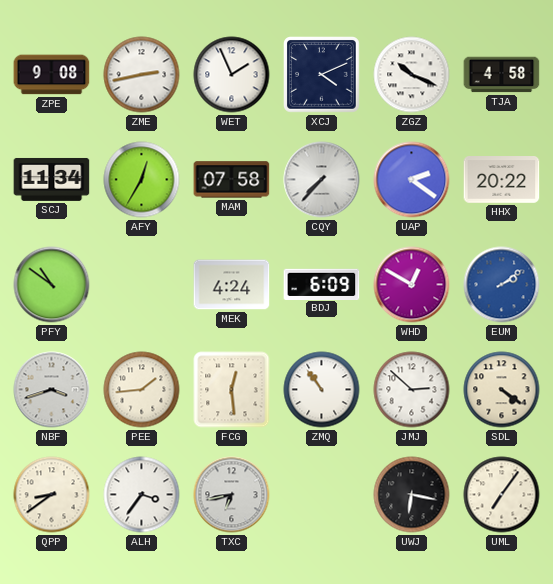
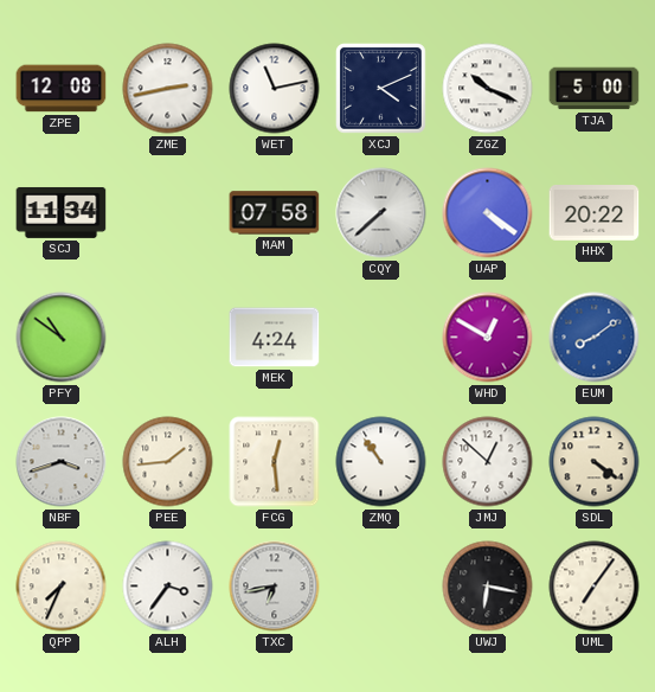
ZPE: 9:08 -> 12:08
WET: 1:56 -> 11:13
TJA: 4:58 -> 5:00
AFY: 12:35 -> none
CQY: 7:37 -> 7:38
UAP: 2:21 -> 4:21
BDJ: 6:09 -> none
EUM: 2:09 -> 8:09
JMJ: 2:52 -> 12:52
QPP: 8:39 -> 7:34
